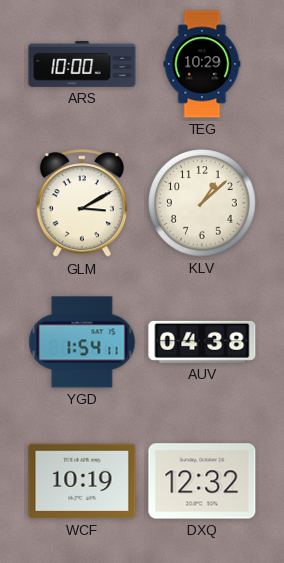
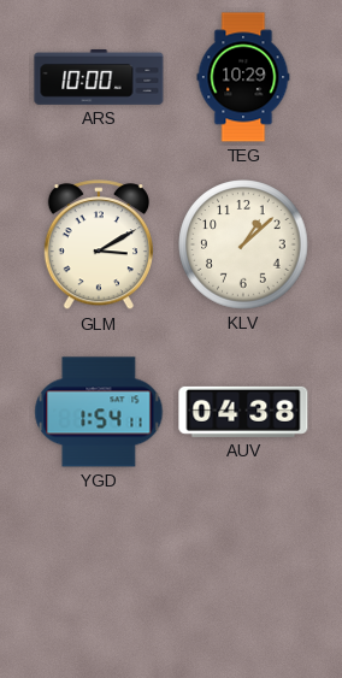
WCF: 10:19 -> none
DXQ: 12:32 -> none
